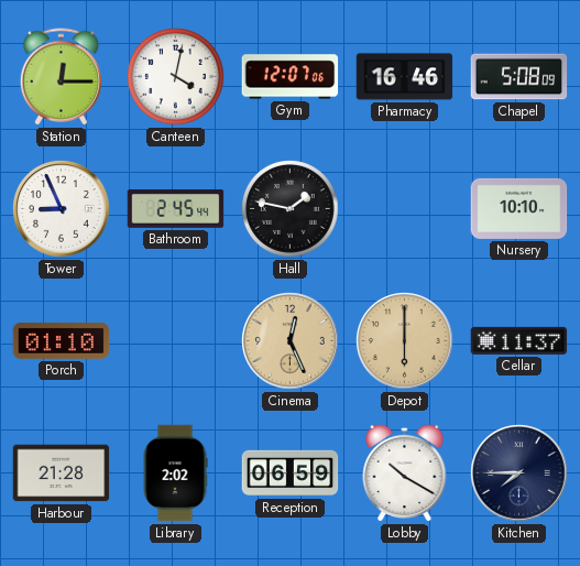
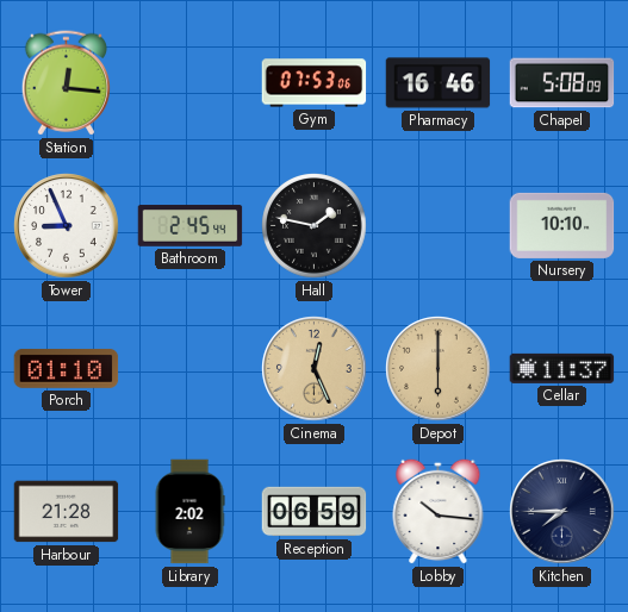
Station: 12:15 -> 12:16
Canteen: 4:02 -> none
Gym: 12:07 -> 07:53
Lobby: 10:20 -> 10:16
